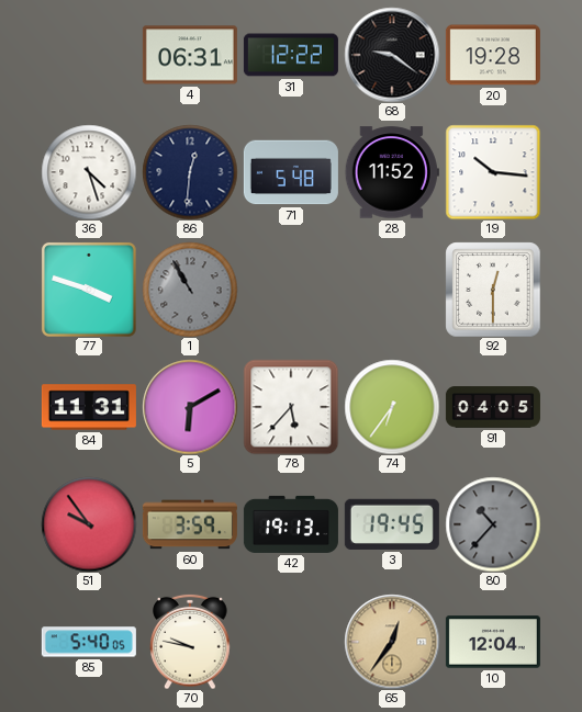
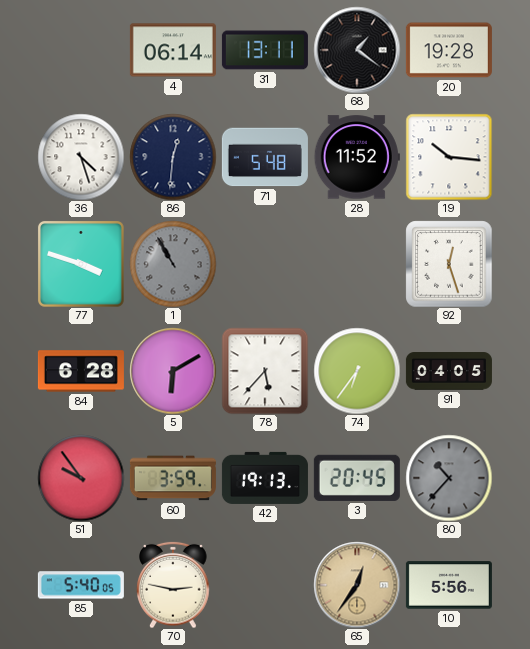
4: 06:31 -> 06:14
31: 12:22 -> 13:11
68: 9:21 -> 1:21
92: 12:30 -> 12:27
84: 11:31 -> 6:28
3: 19:45 -> 20:45
70: 9:47 -> 2:47
10: 12:04 -> 5:56
